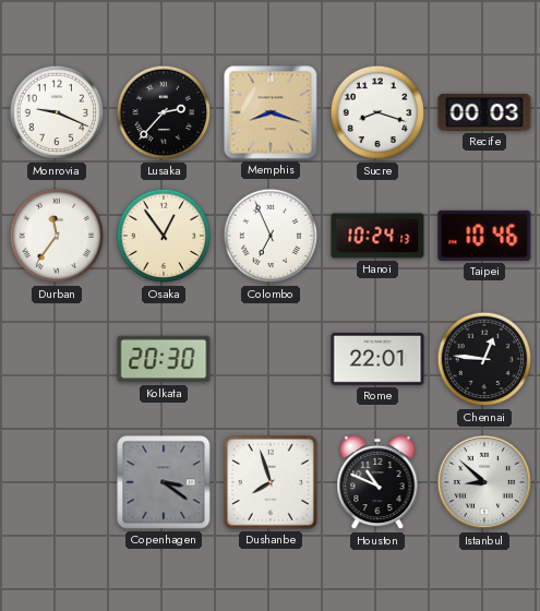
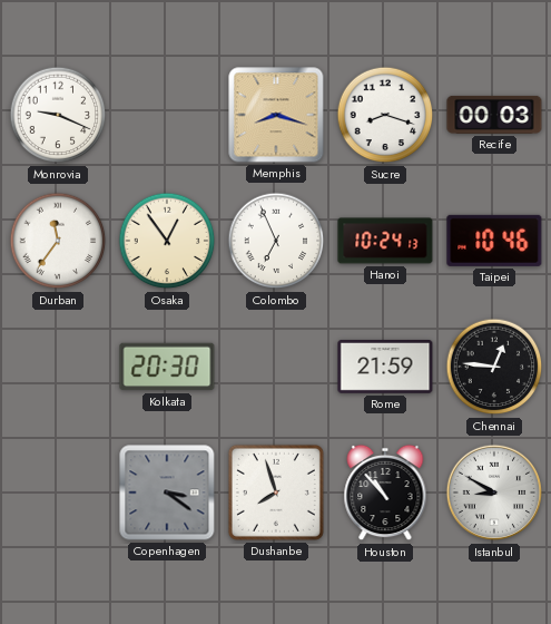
Lusaka: 2:37 -> none
Rome: 22:01 -> 21:59
Houston: 10:49 -> 10:53
Istanbul: 8:52 -> 8:50
